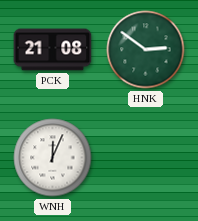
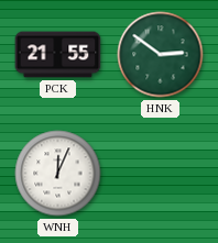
PCK: 21:08 -> 21:55
